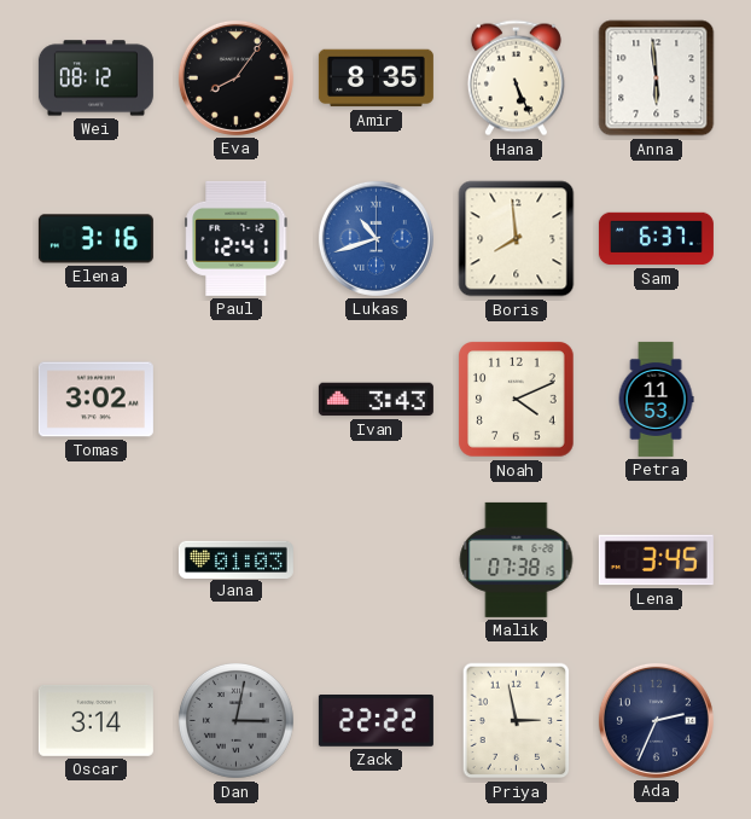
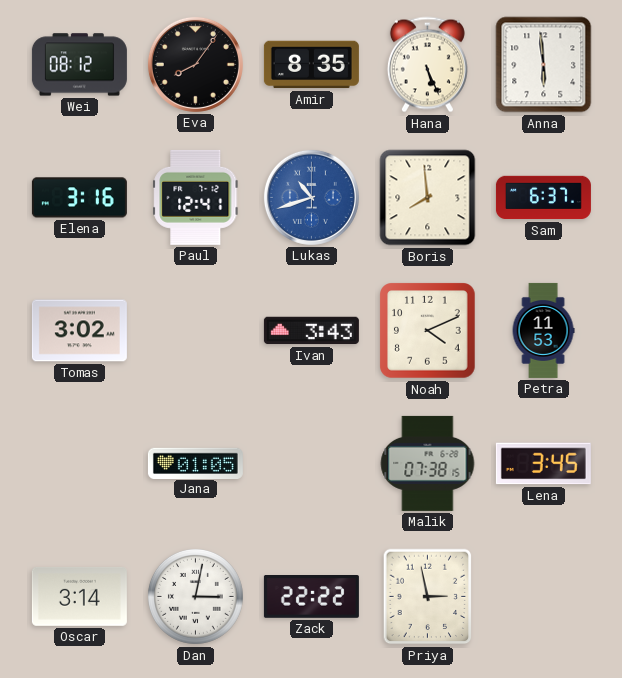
Jana: 01:03 -> 01:05
Dan dial: grey -> white
Ada: 2:34 -> none
